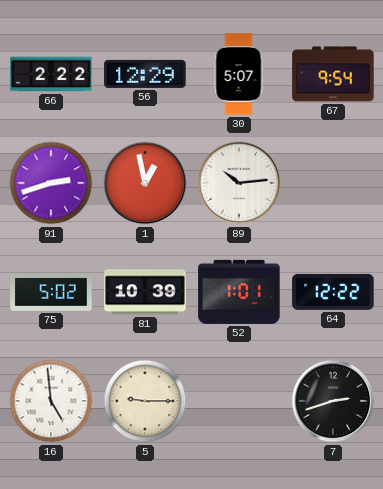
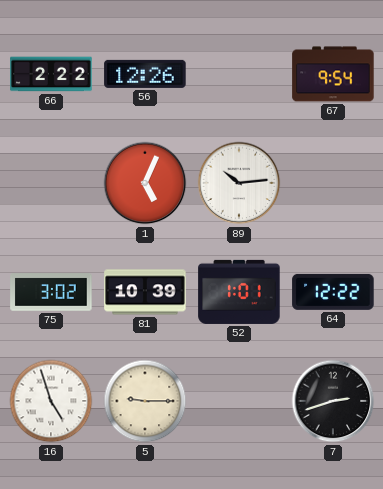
56: 12:29 -> 12:26
30: 5:07 -> none
91: 2:42 -> none
1: 12:58 -> 5:04
75: 5:02 -> 3:02
16: 4:59 -> 4:57
